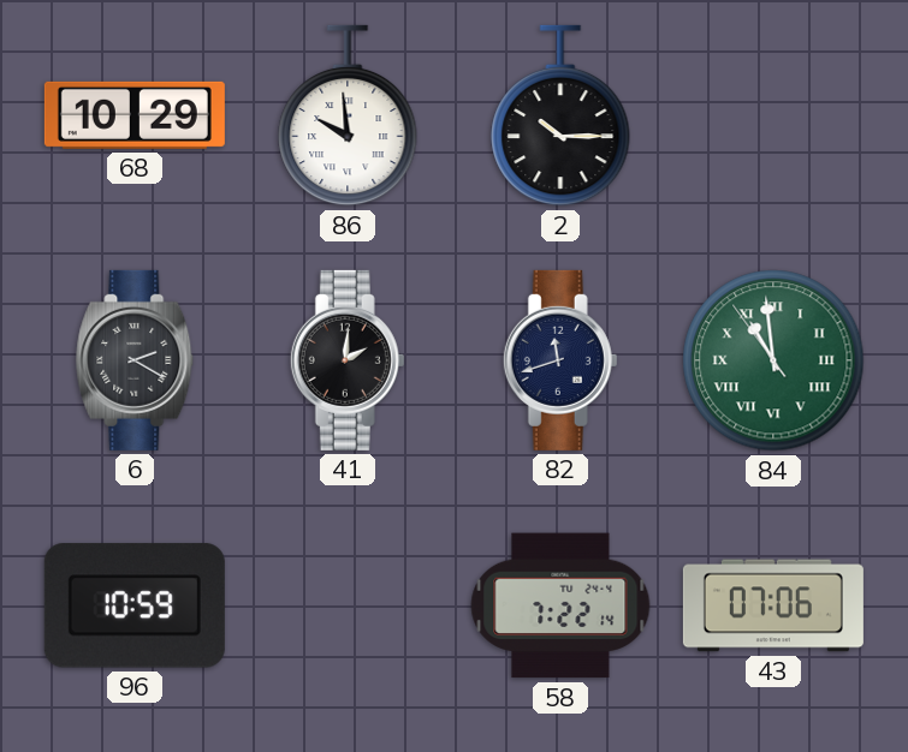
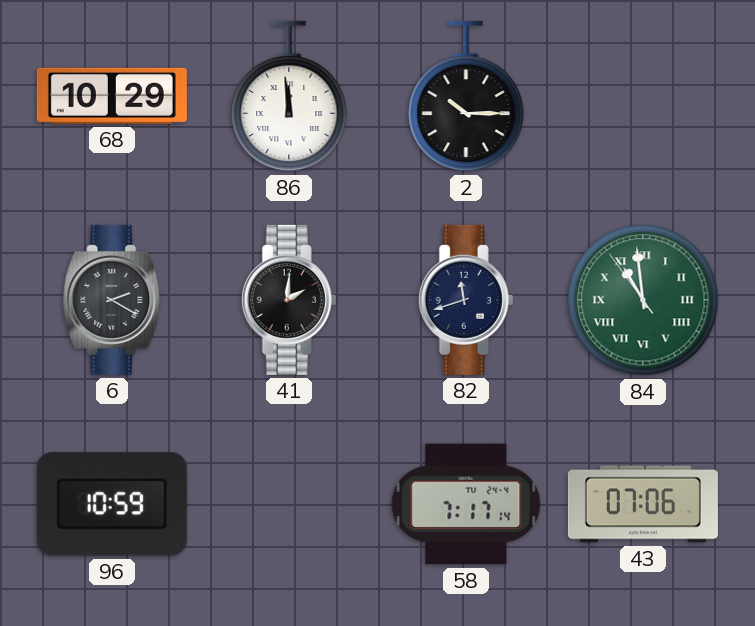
86: 9:59 -> 11:59
58: 7:22 -> 7:17
